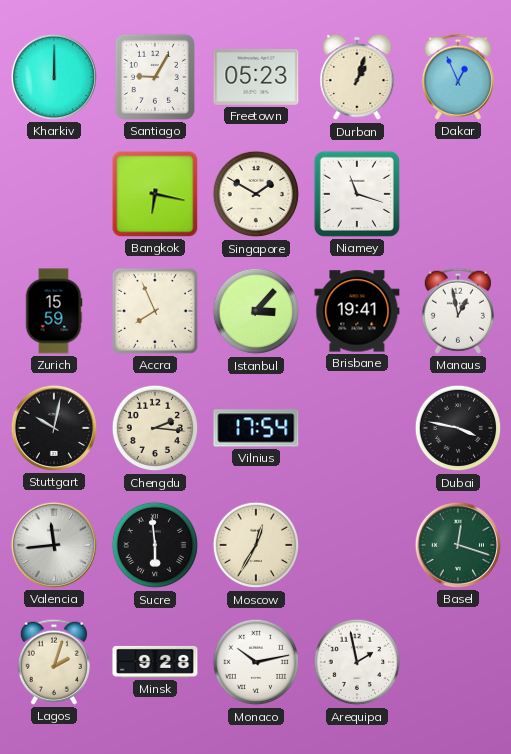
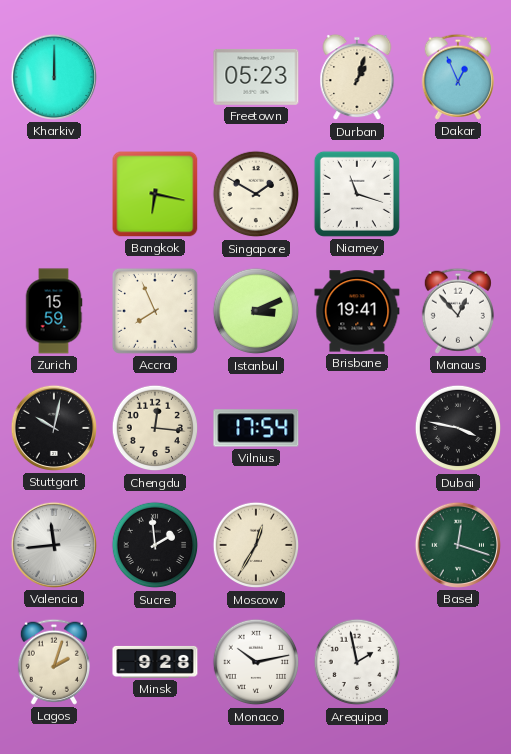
Santiago: 9:05 -> none
Istanbul: 3:07 -> 3:11
Manaus: 12:58 -> 12:53
Chengdu: 2:16 -> 12:16
Sucre: 5:59 -> 1:59
